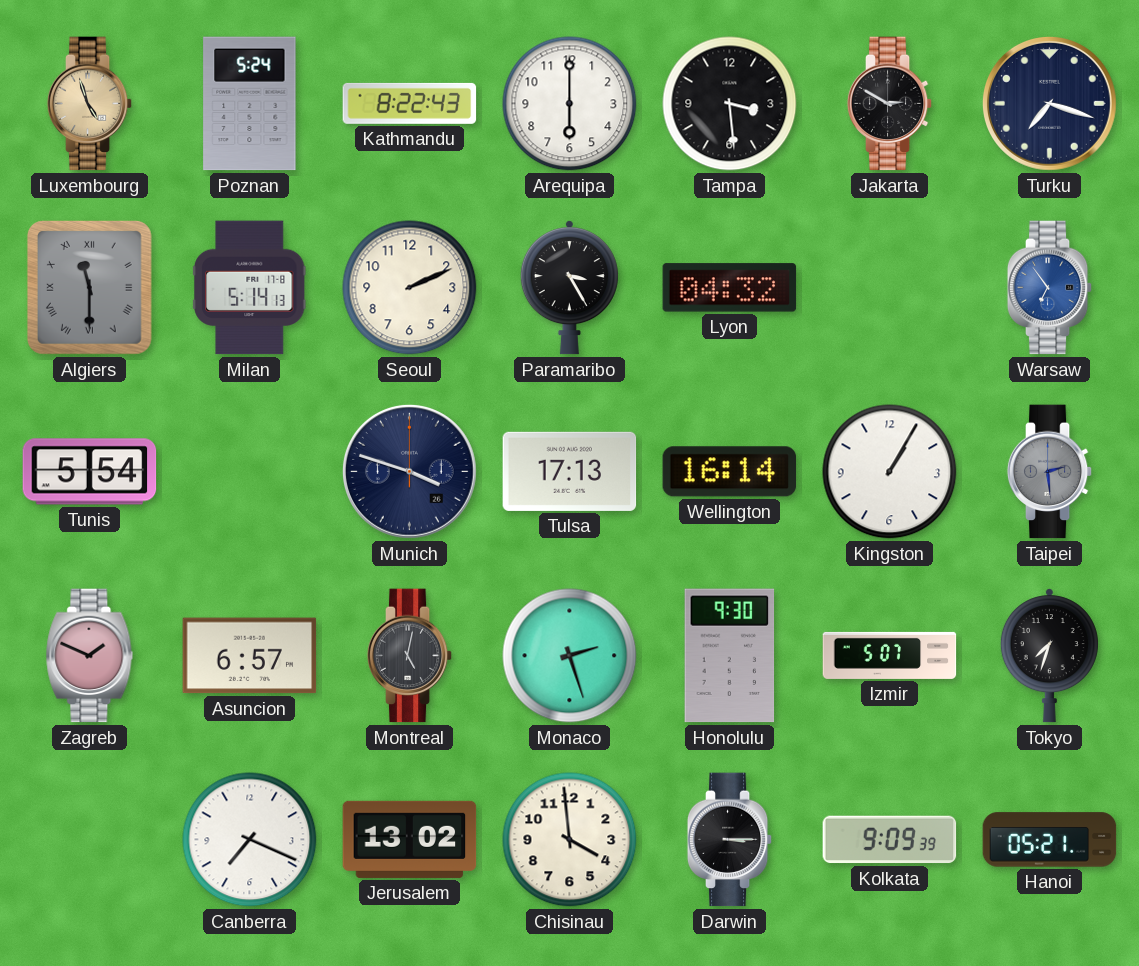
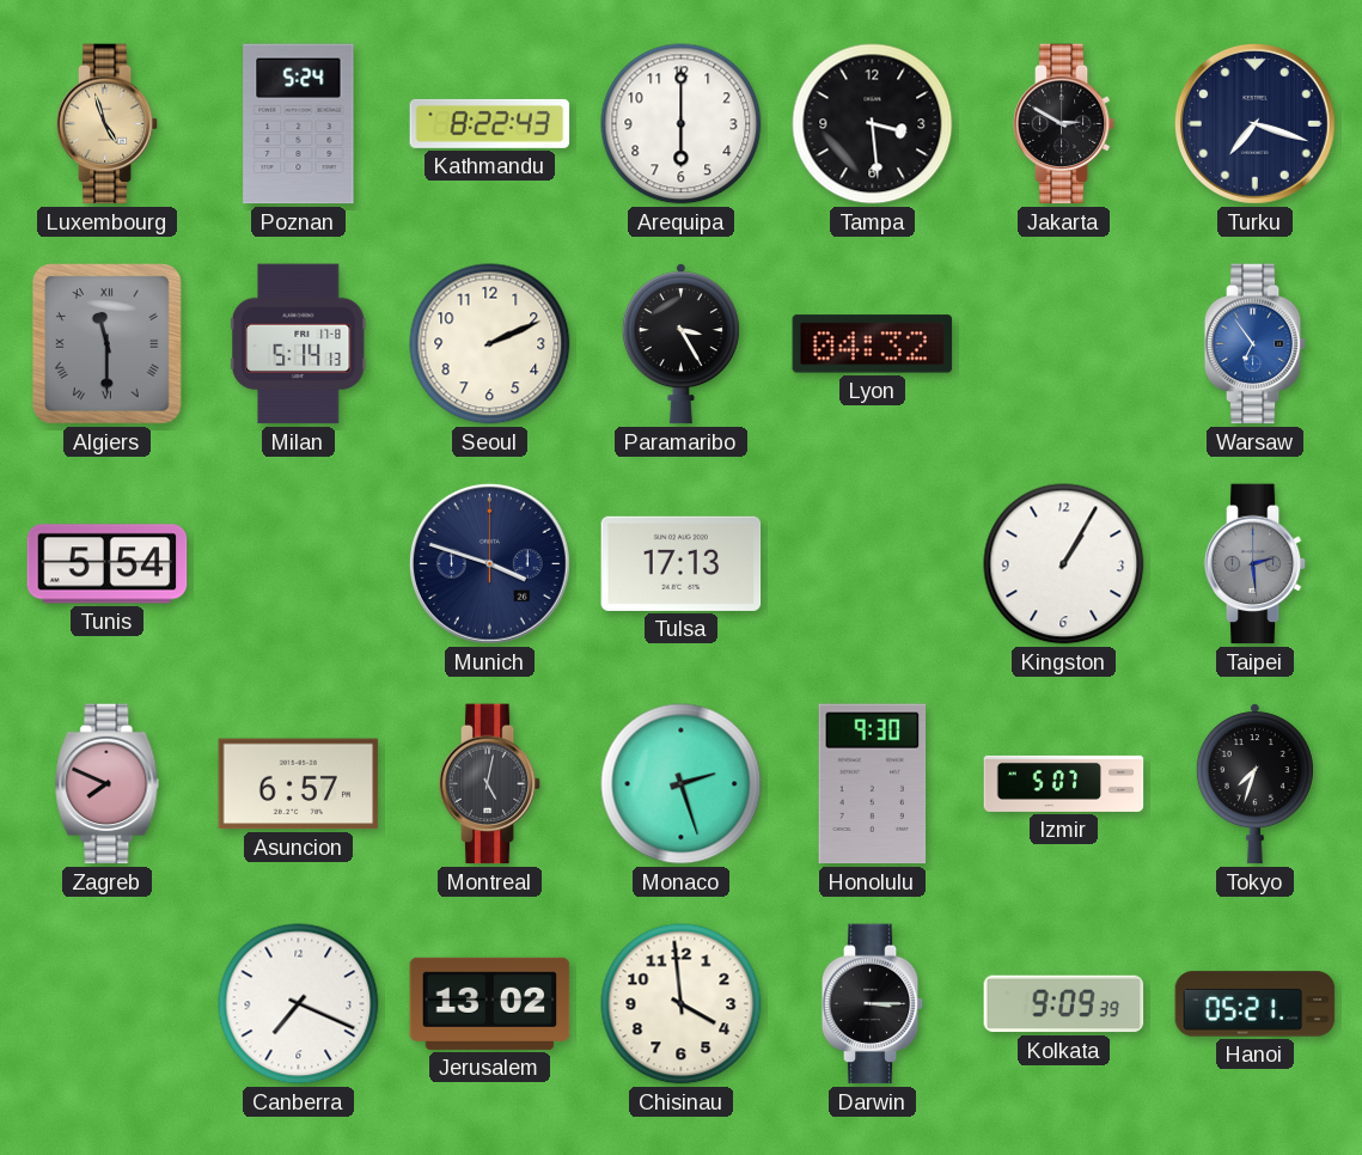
Wellington: 16:14 -> none
Zagreb: 1:49 -> 7:49
